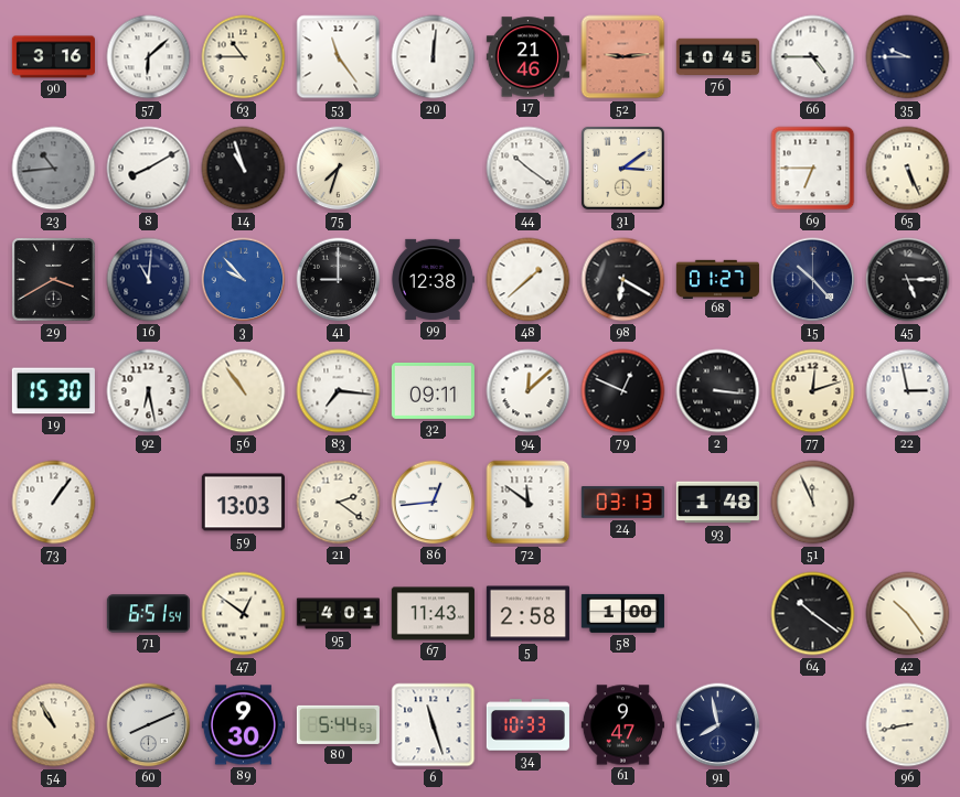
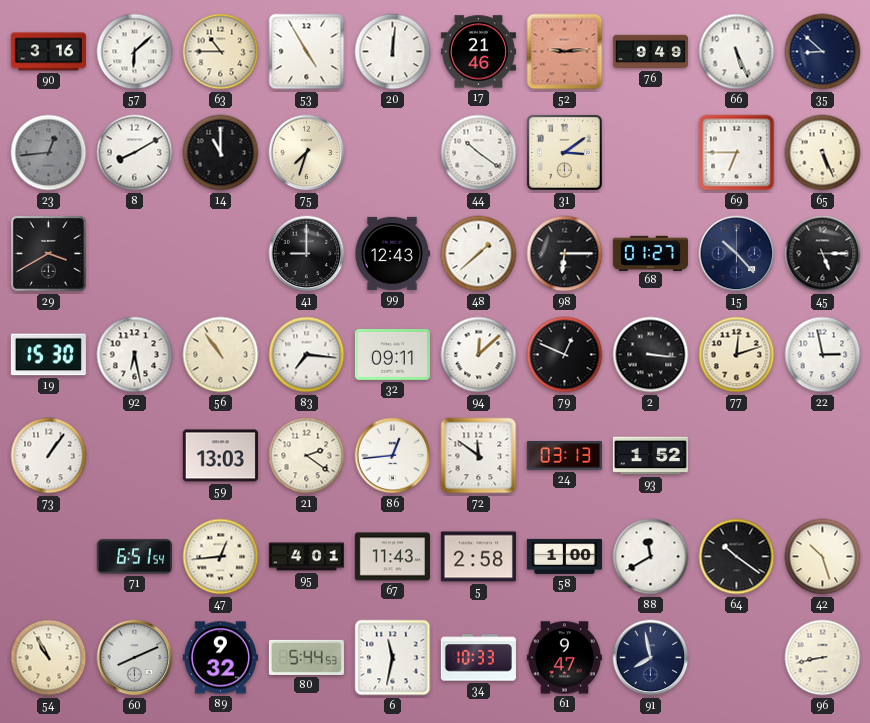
53: 11:24 -> 4:55
76: 10:45 -> 9:49
66: 4:45 -> 5:26
35: 9:45 -> 8:52
23: 10:44 -> 12:44
14: 10:57 -> 11:00
16: 11:01 -> none
3: 9:53 -> none
99: 12:38 -> 12:43
98: 6:20 -> 6:15
93: 1:48 -> 1:52
51: 11:56 -> none
47: 12:51 -> 12:44
88: none -> 11:40
42: 10:24 -> 10:27
89: 9:30 -> 9:32
6: 11:27 -> 11:32
